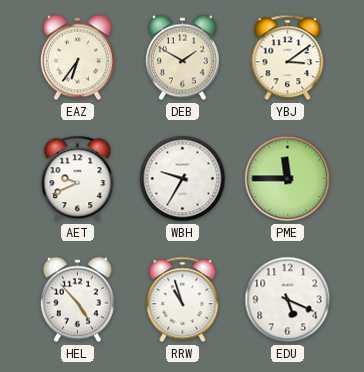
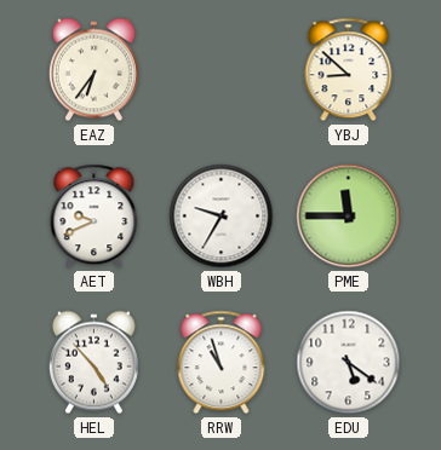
DEB: 1:50 -> none
YBJ: 3:09 -> 8:52
EDU: 5:19 -> 5:21
